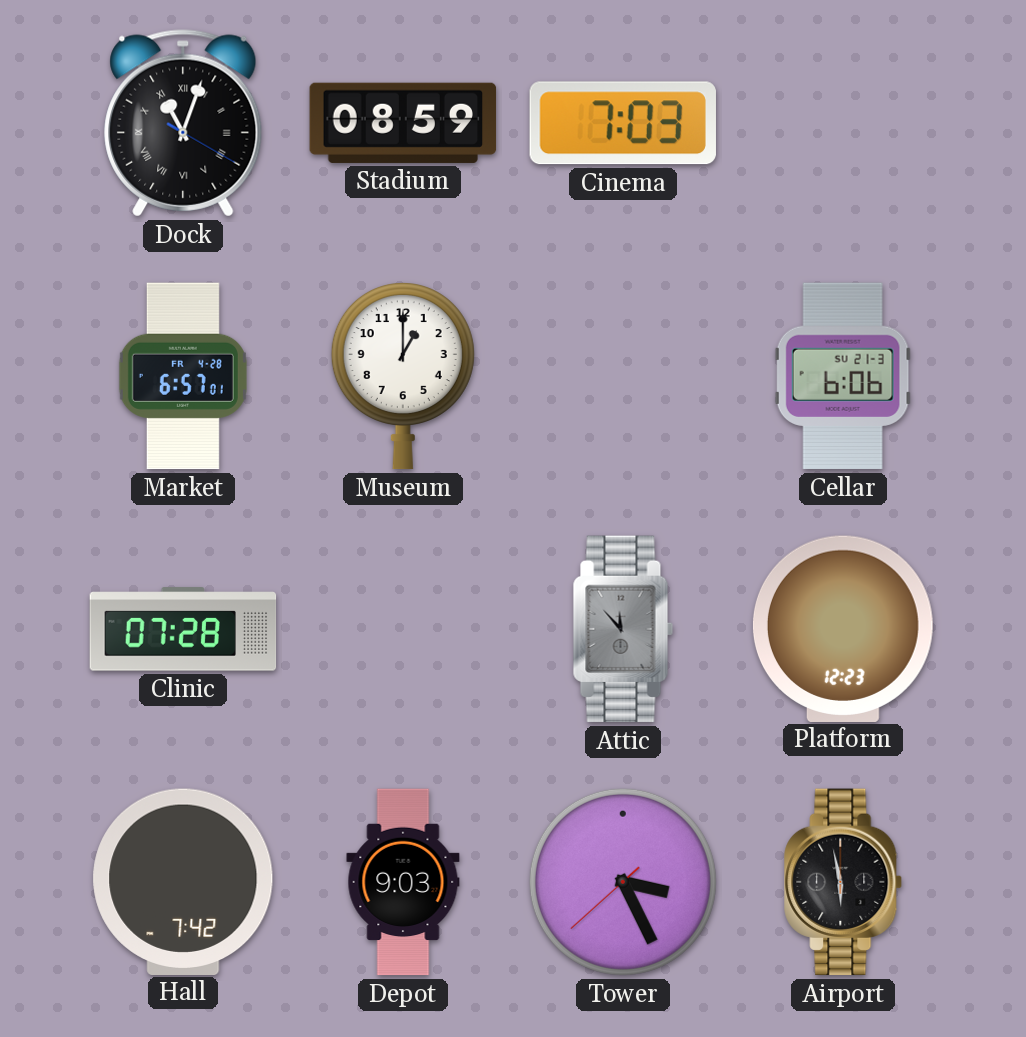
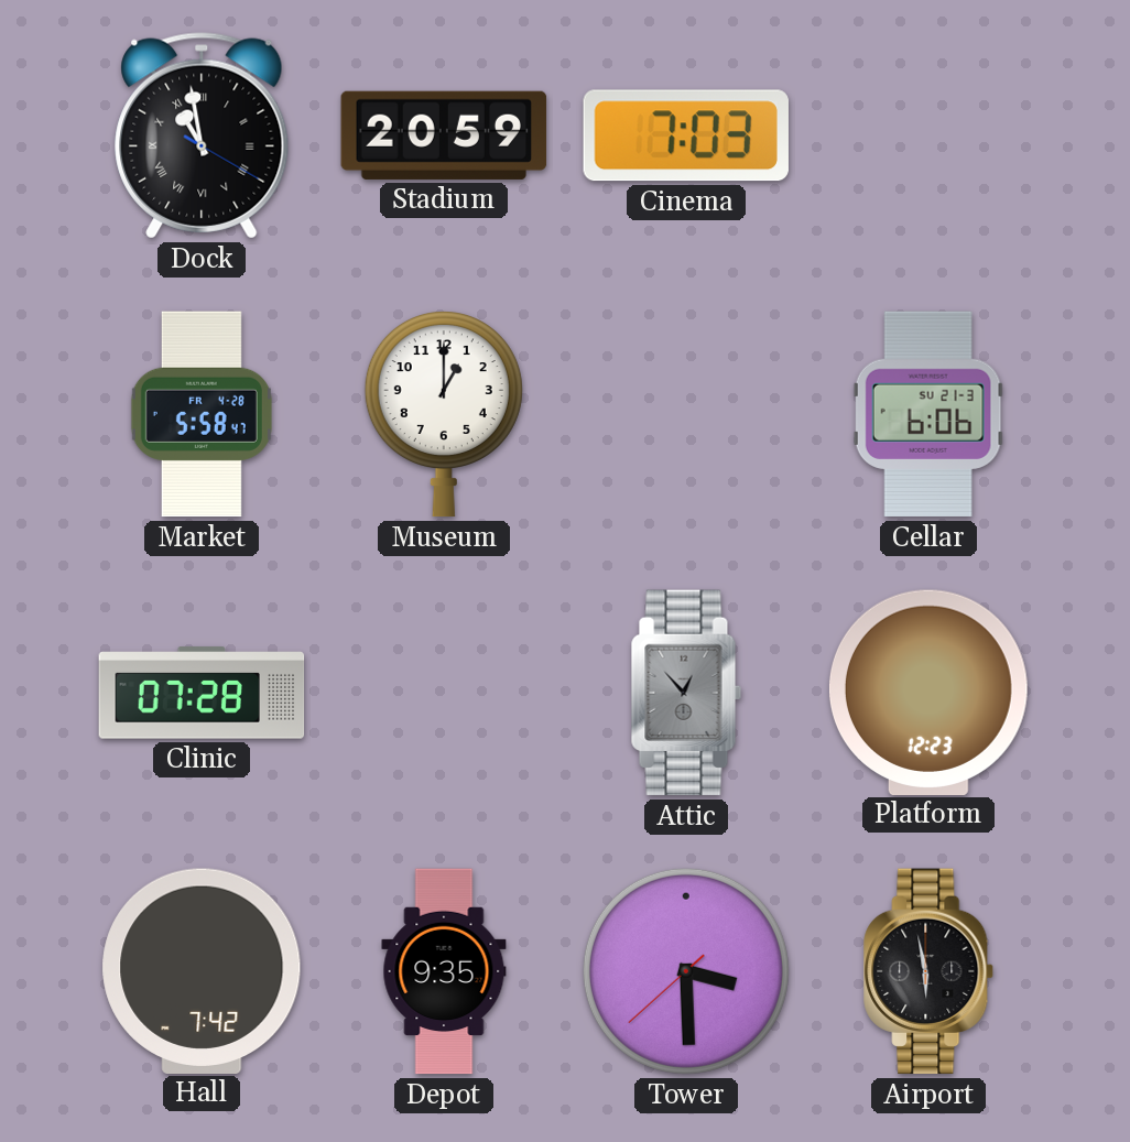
Dock: 11:03 -> 10:58
Stadium: 08:59 -> 20:59
Market: 6:57 -> 5:58
Attic: 11:53 -> 12:53
Depot: 9:03 -> 9:35
Tower: 3:25 -> 3:29
